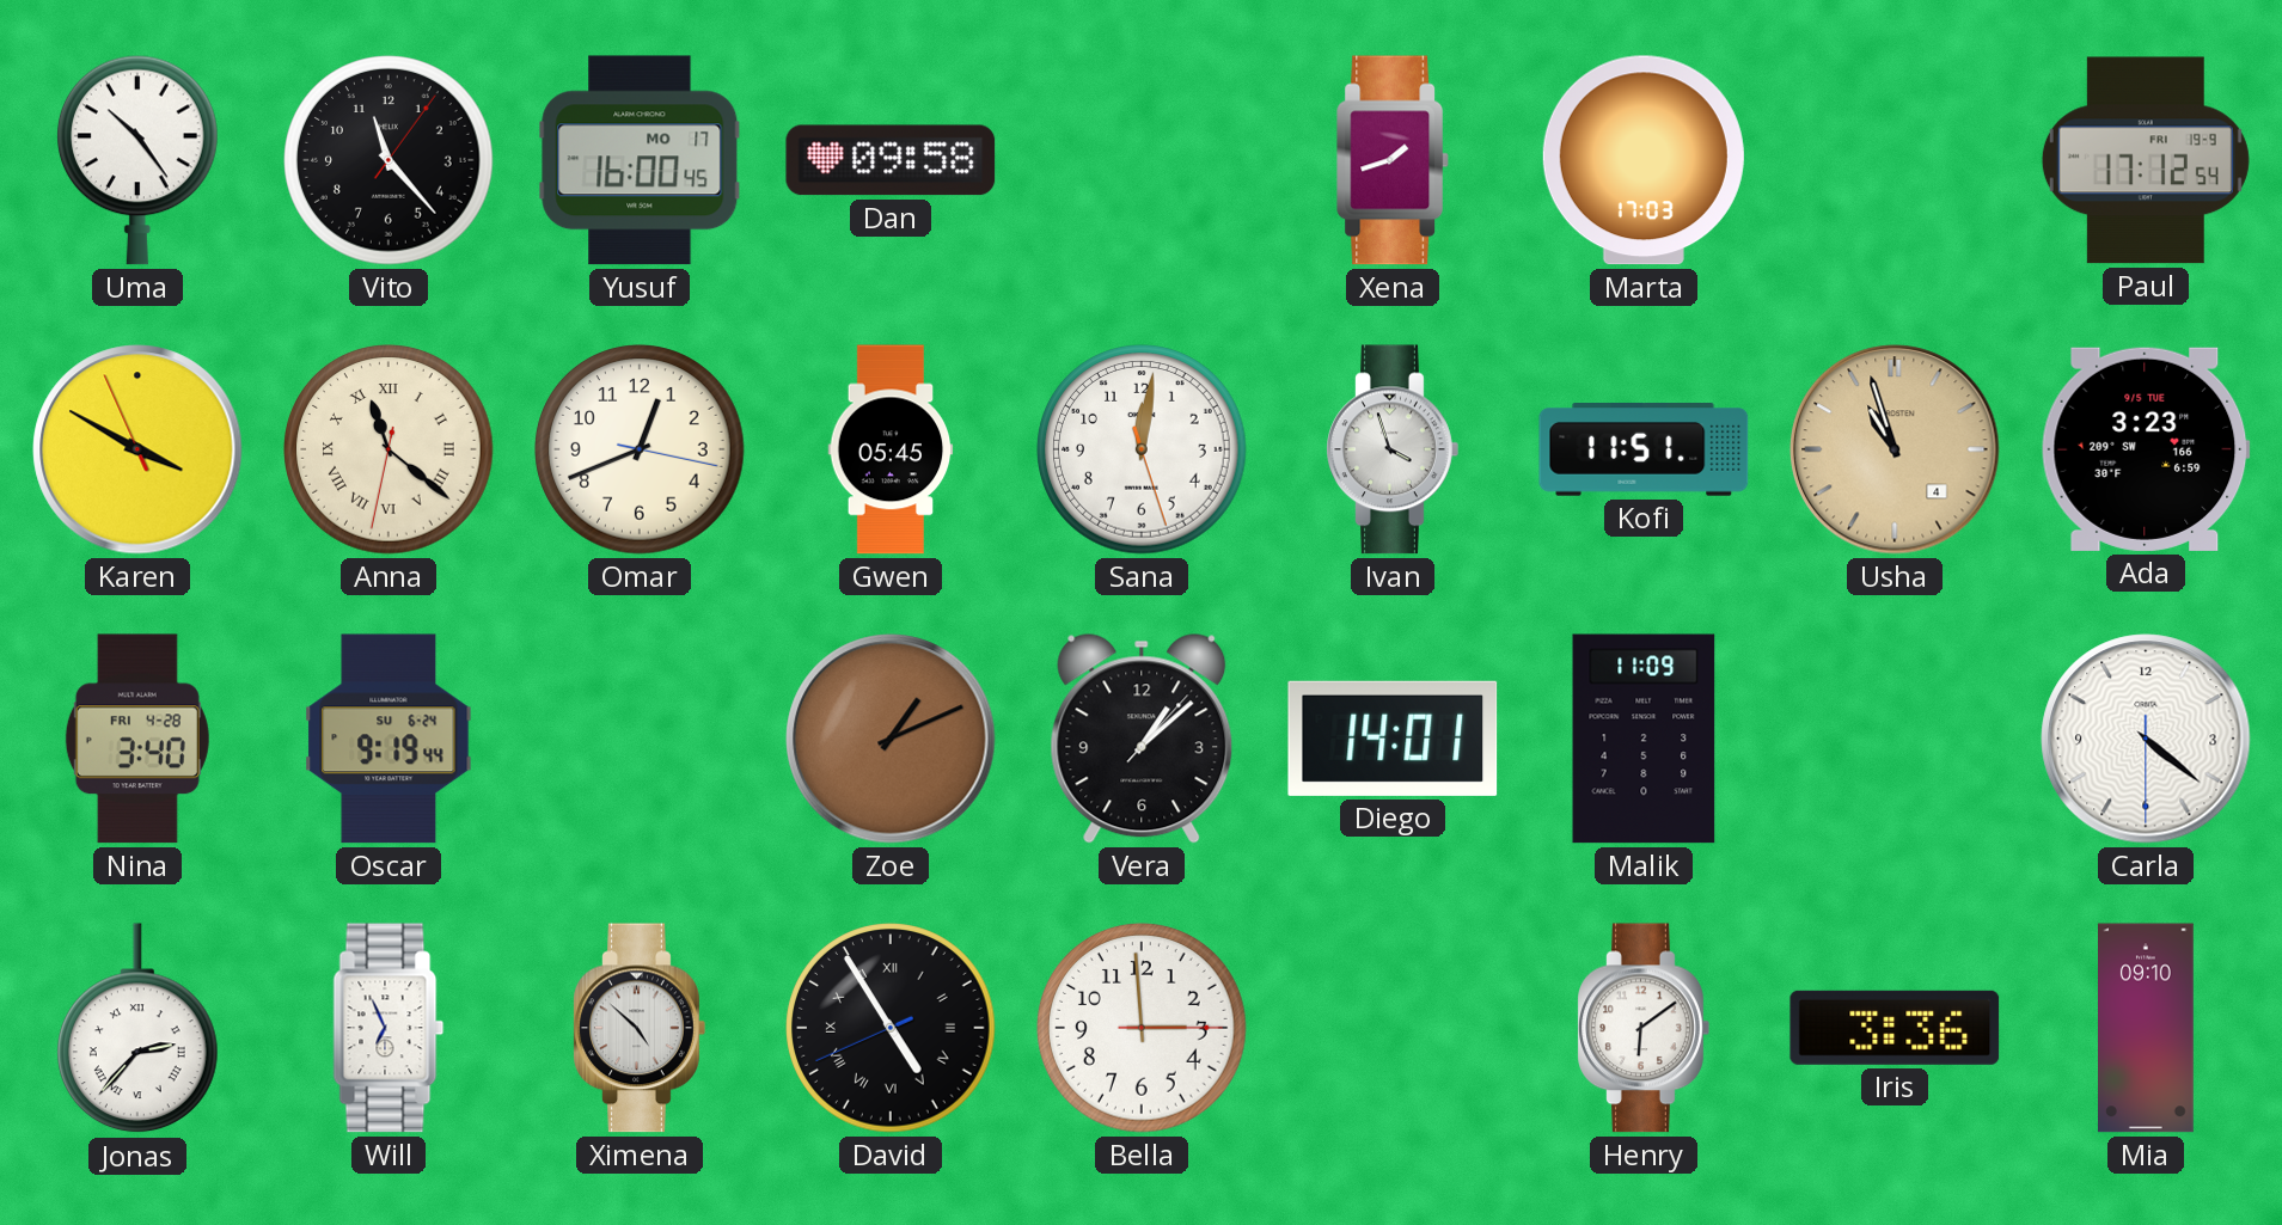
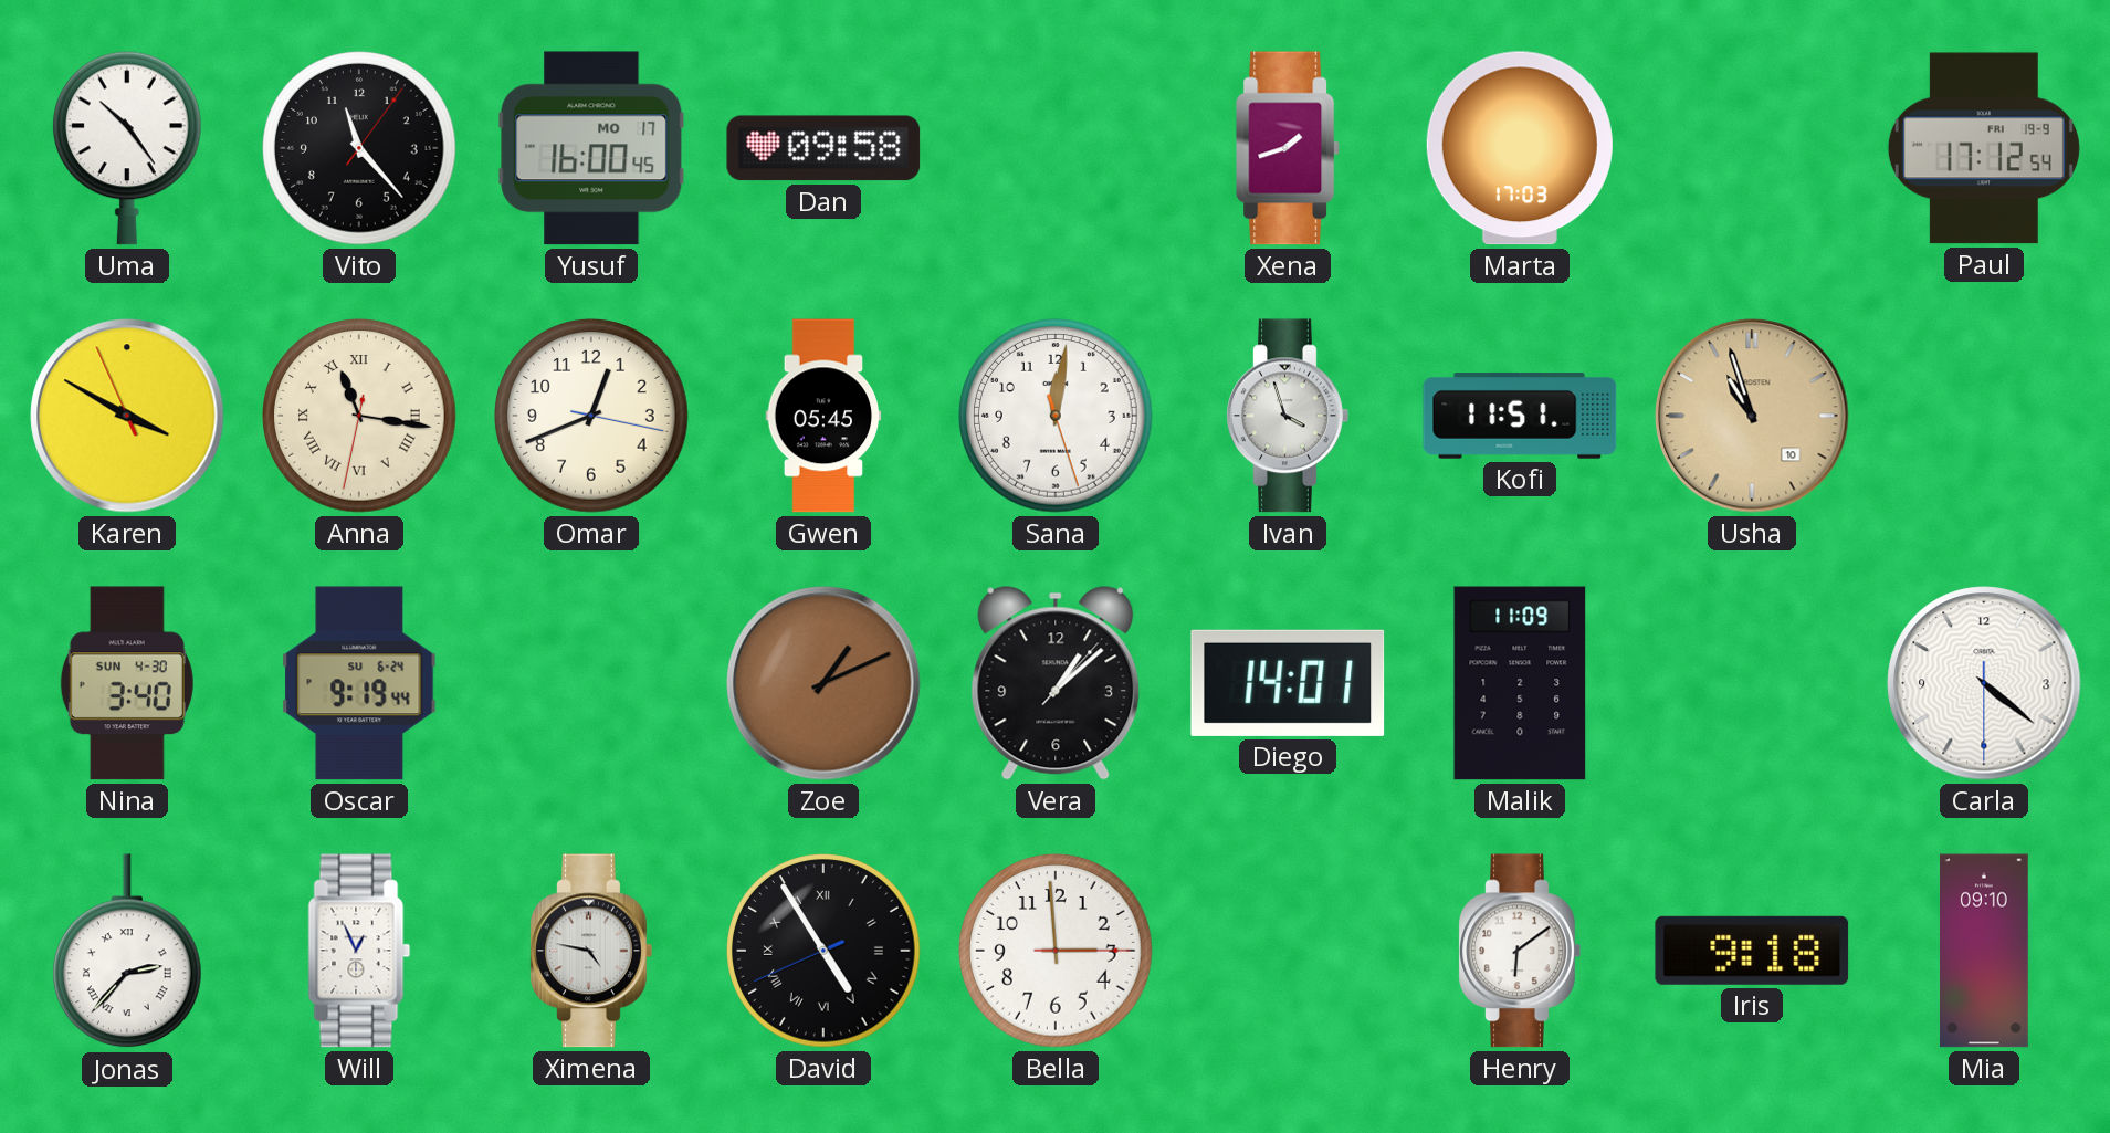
Anna: 11:21 -> 11:16
Usha date: 4 -> 10
Ada: 3:23 -> none
Nina date: FRI 4-28 -> SUN 4-30
Will: 6:56 -> 12:56
Ximena: 4:52 -> 4:47
Iris: 3:36 -> 9:18
